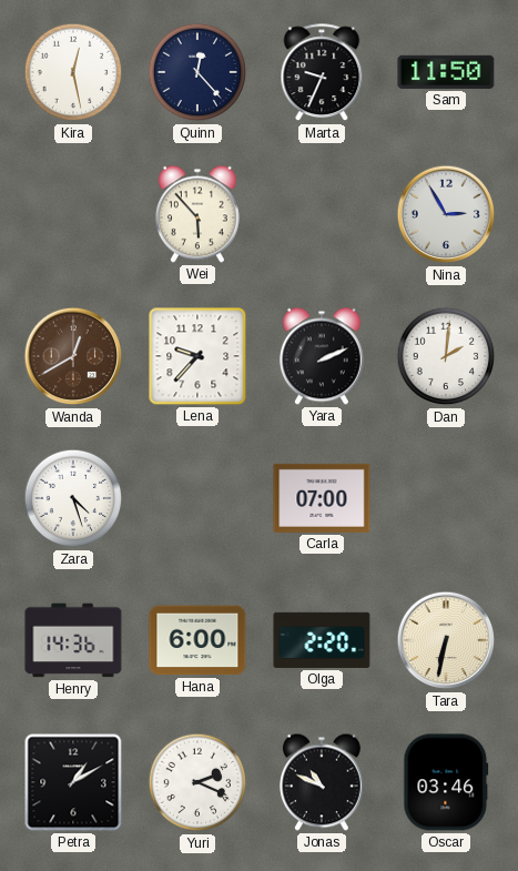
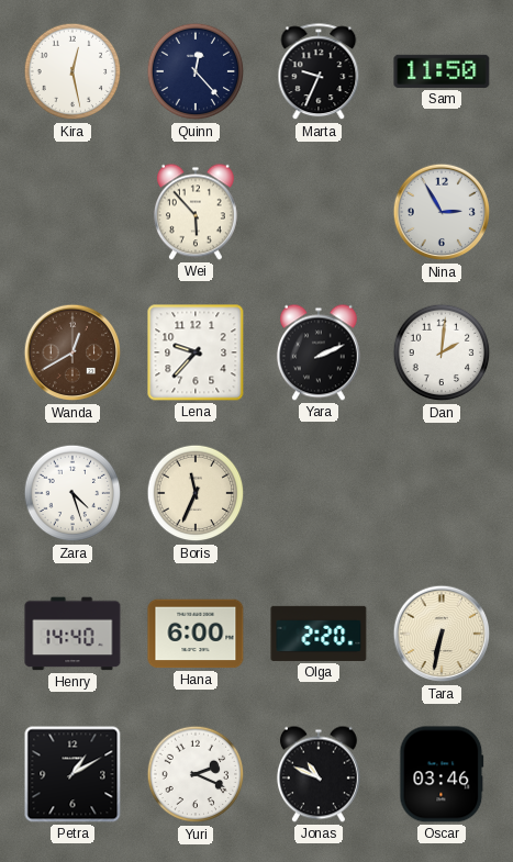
Boris: none -> 11:34
Carla: 07:00 -> none
Henry: 14:36 -> 14:40
